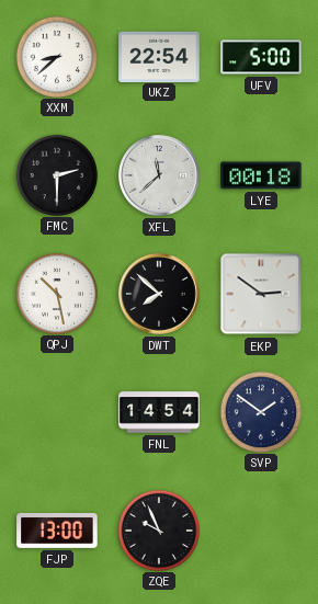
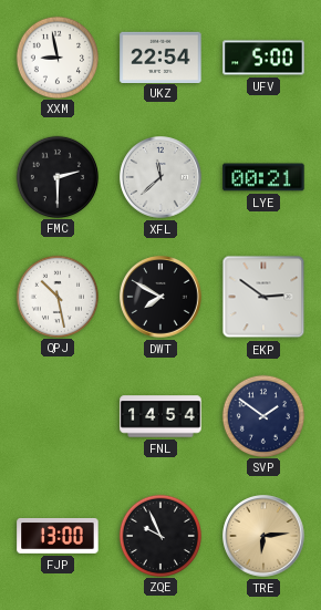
XXM: 8:38 -> 8:58
LYE: 00:18 -> 00:21
DWT: 7:52 -> 7:50
TRE: none -> 6:14
